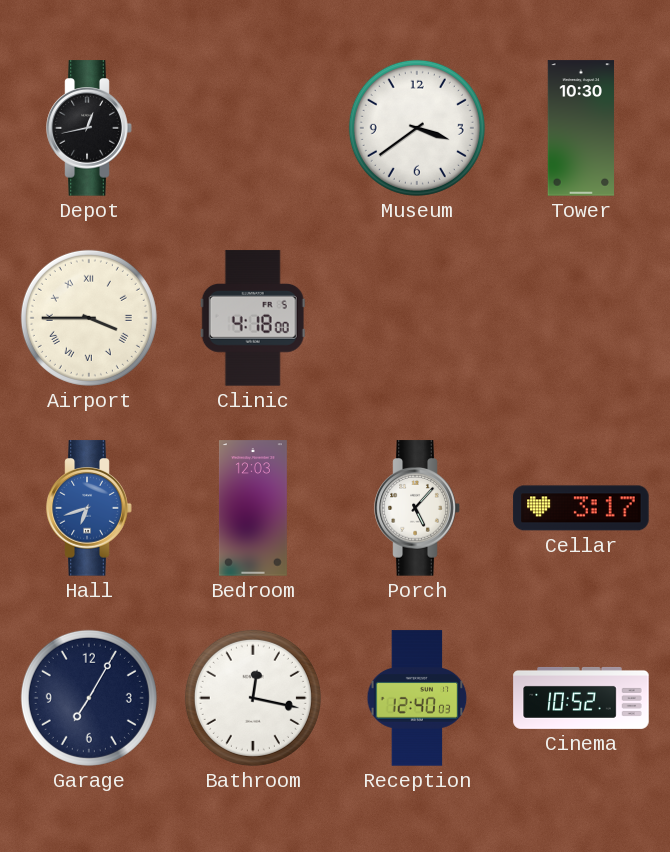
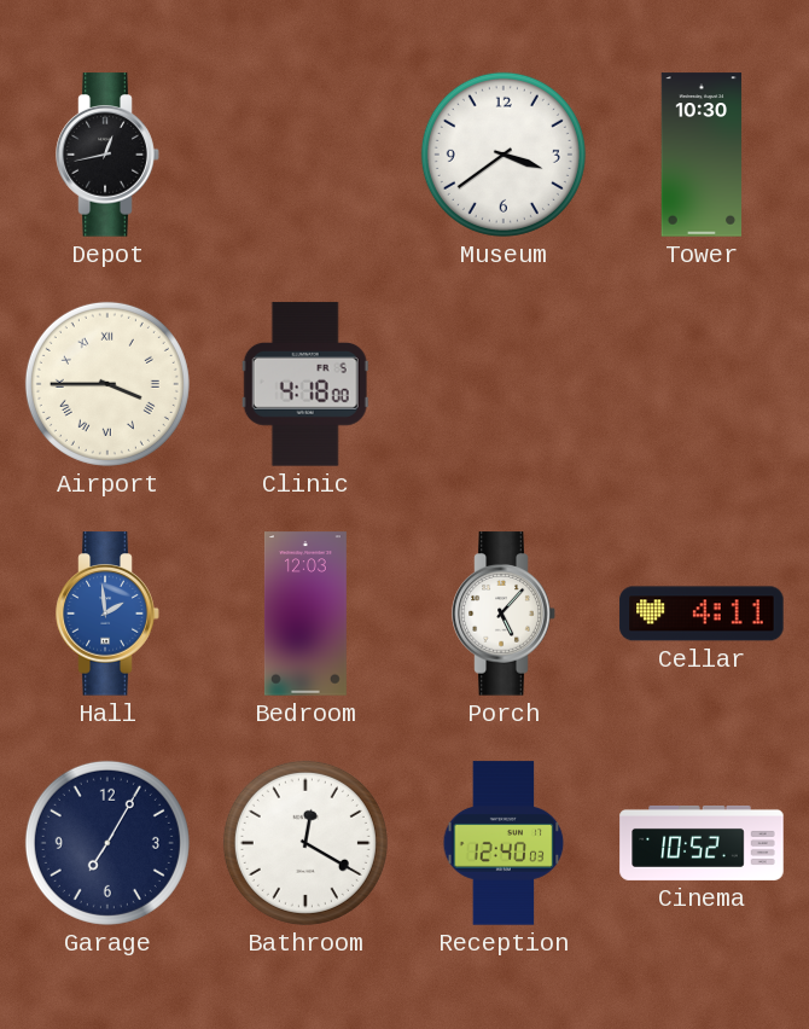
Hall: 6:42 -> 1:59
Cellar: 3:17 -> 4:11
Bathroom: 12:17 -> 12:20
